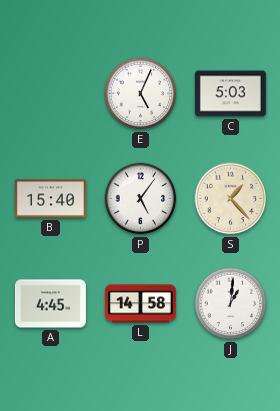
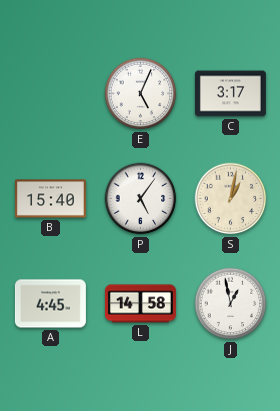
C: 5:03 -> 3:17
S: 1:23 -> 1:02
J: 1:01 -> 12:58
